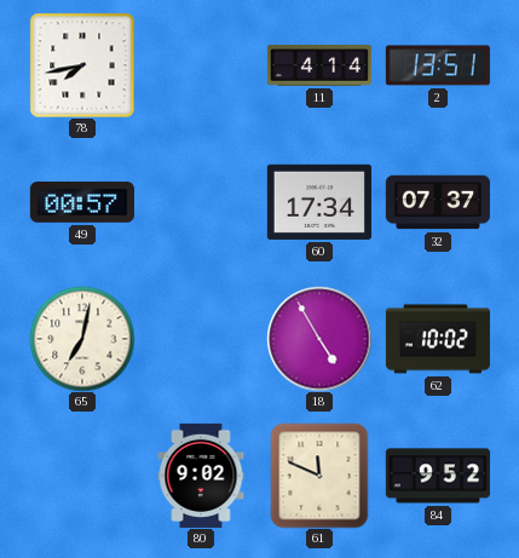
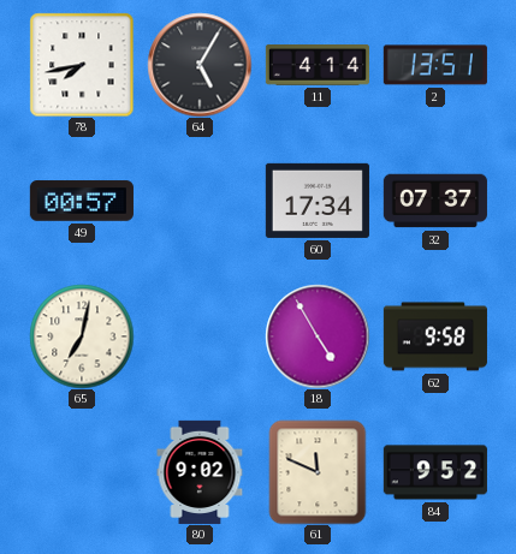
64: none -> 5:05
62: 10:02 -> 9:58
